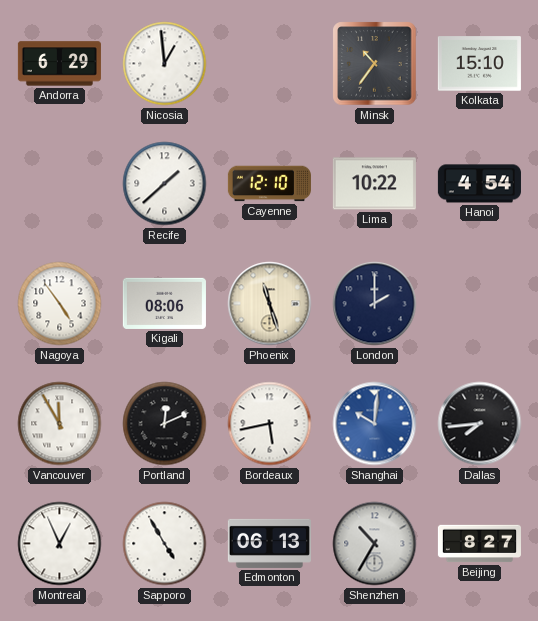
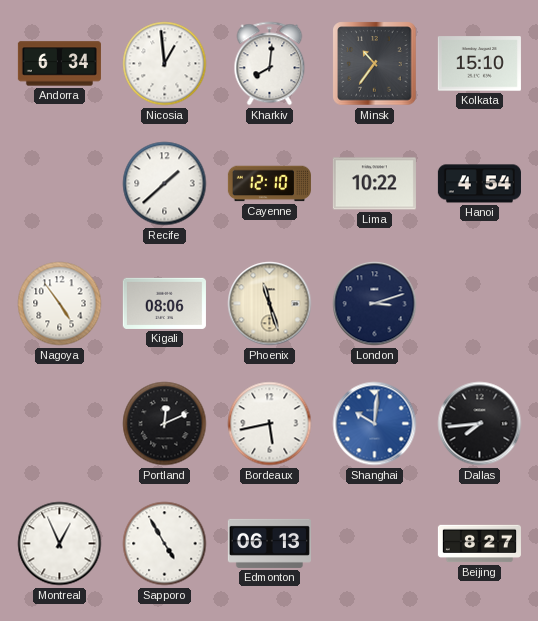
Andorra: 6:29 -> 6:34
Kharkiv: none -> 8:01
London: 2:00 -> 3:12
Vancouver: 11:55 -> none
Shenzhen: 10:35 -> none
